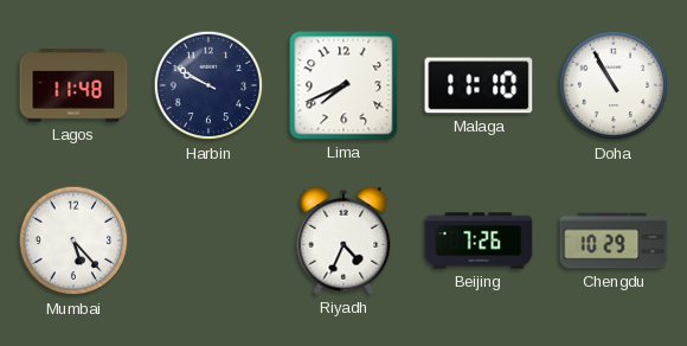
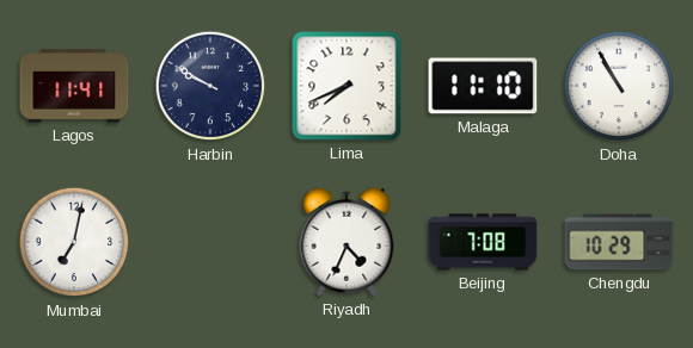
Lagos: 11:48 -> 11:41
Mumbai: 5:23 -> 7:02
Beijing: 7:26 -> 7:08
